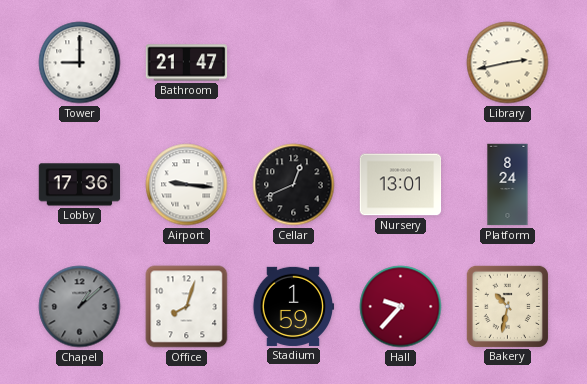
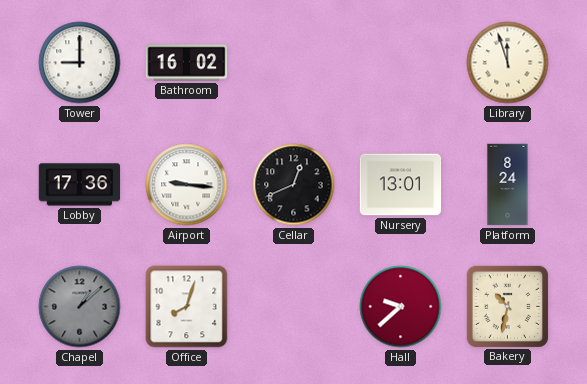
Bathroom: 21:47 -> 16:02
Library: 2:43 -> 11:57
Stadium: 1:59 -> none
Hall: 9:37 -> 9:38
